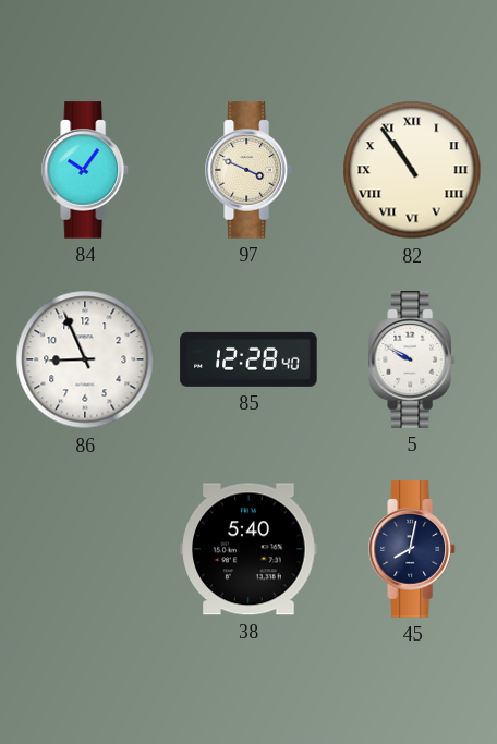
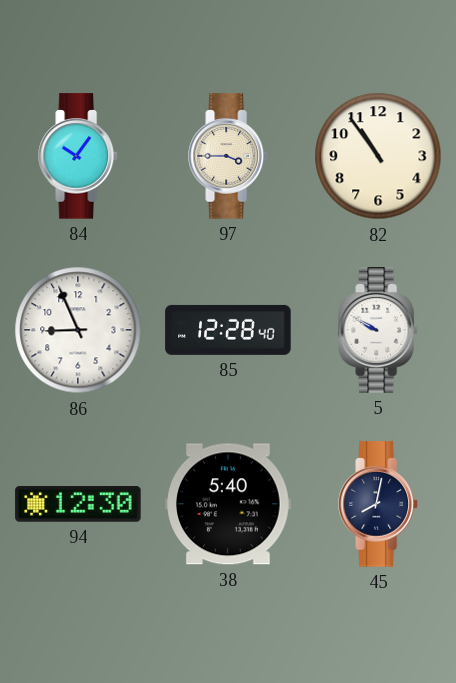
97: 3:49 -> 3:45
82 numerals: Roman -> Arabic
94: none -> 12:30
